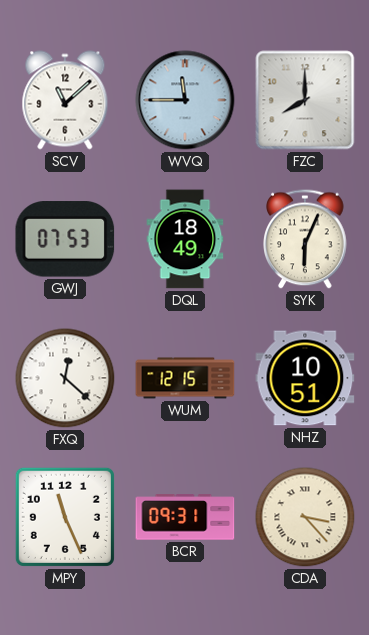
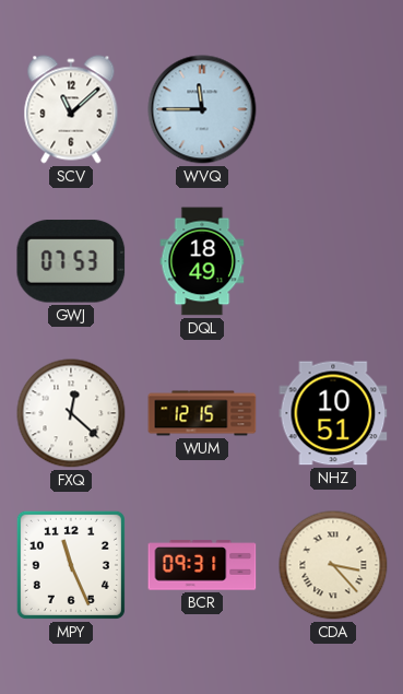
FZC: 8:00 -> none
SYK: 6:04 -> none
